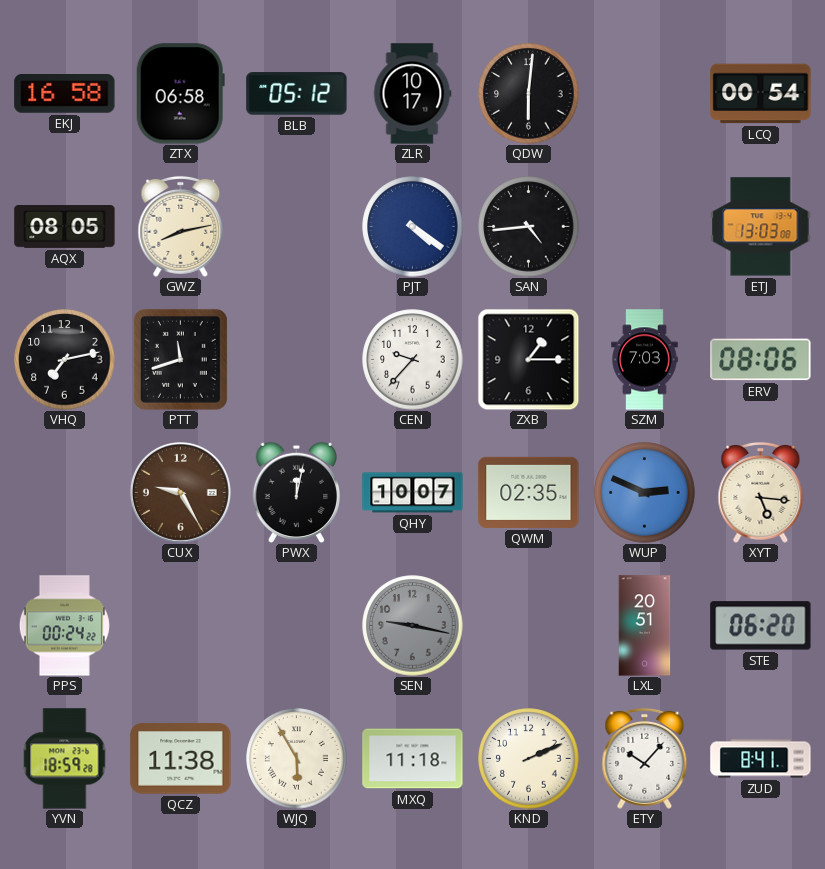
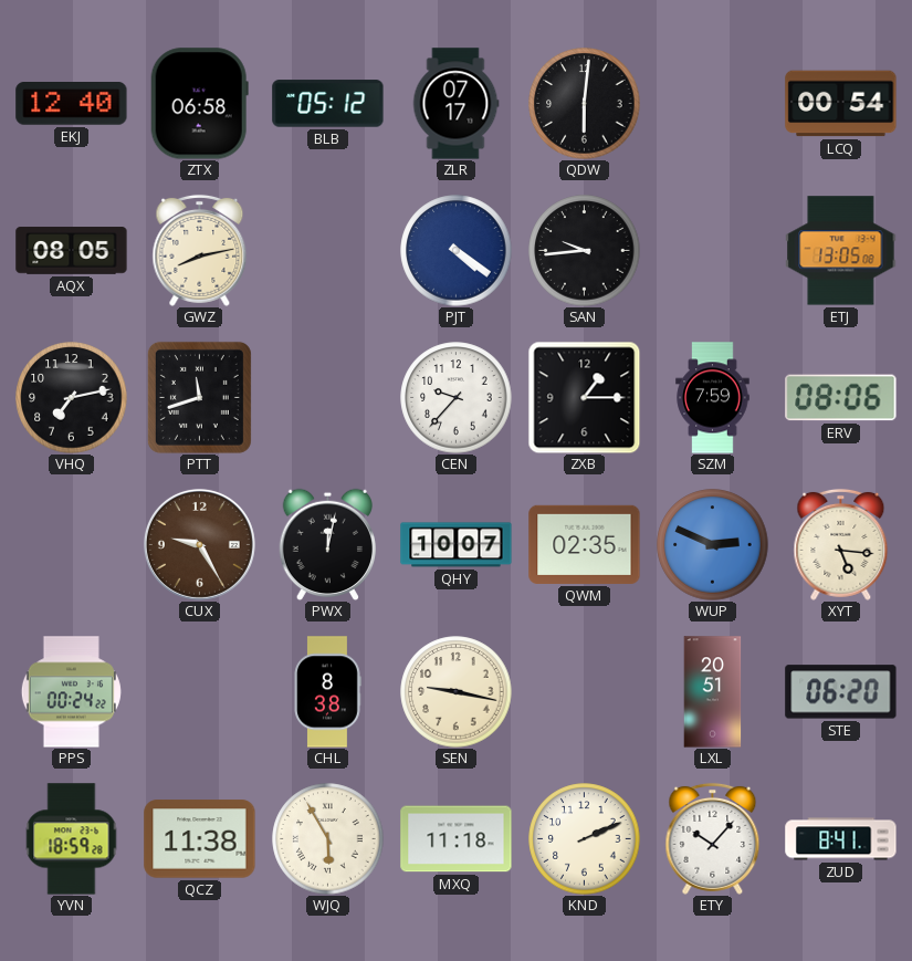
EKJ: 16:58 -> 12:40
ZLR: 10:17 -> 07:17
SAN: 4:44 -> 9:44
ETJ: 13:03 -> 13:05
SZM: 7:03 -> 7:59
CHL: none -> 8:38
SEN dial: grey -> cream
